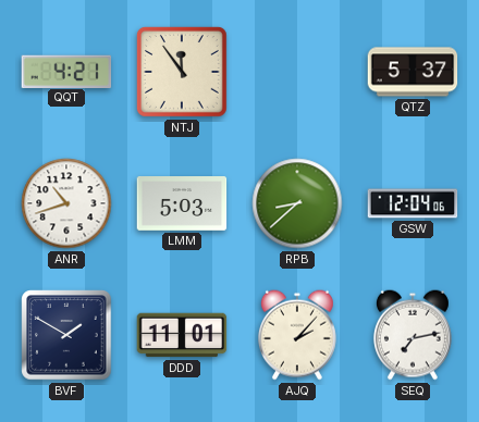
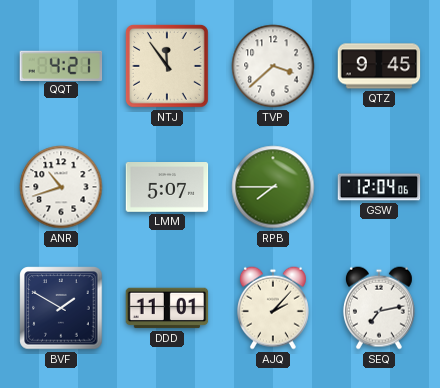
TVP: none -> 3:38
QTZ: 5:37 -> 9:45
LMM: 5:03 -> 5:07
RPB: 8:38 -> 7:45
